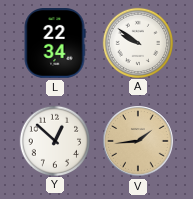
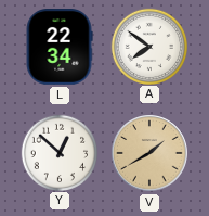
A: 9:51 -> 7:51
V: 1:44 -> 1:40
